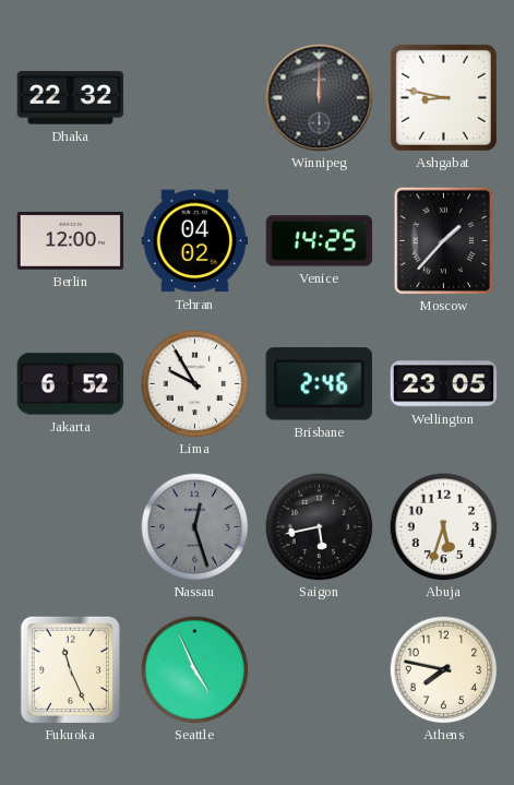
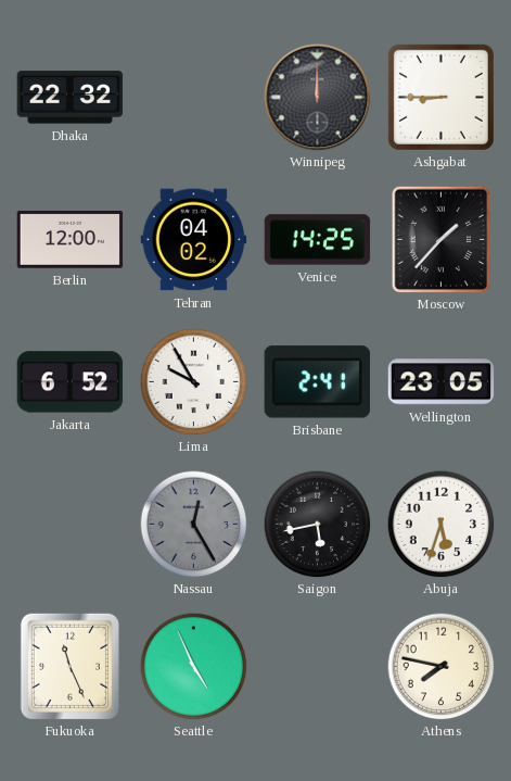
Ashgabat: 8:47 -> 8:45
Brisbane: 2:46 -> 2:41
Nassau: 12:27 -> 12:25
